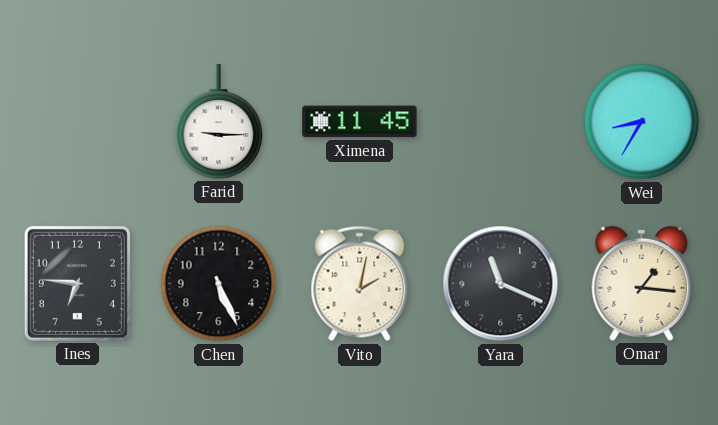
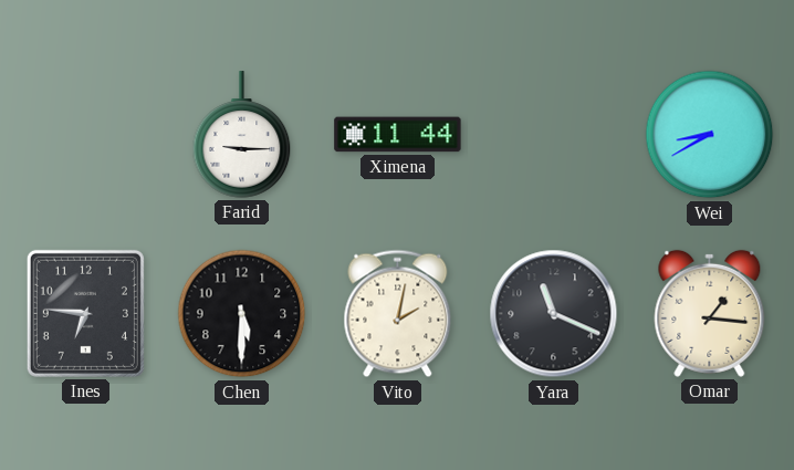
Ximena: 11:45 -> 11:44
Wei: 8:35 -> 8:40
Chen: 5:26 -> 5:30
